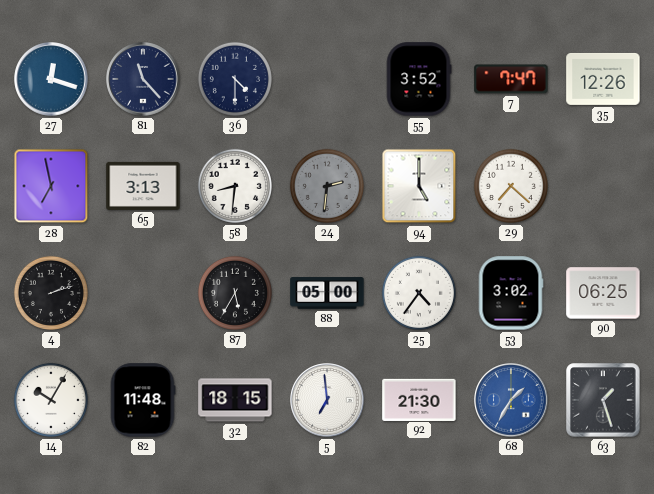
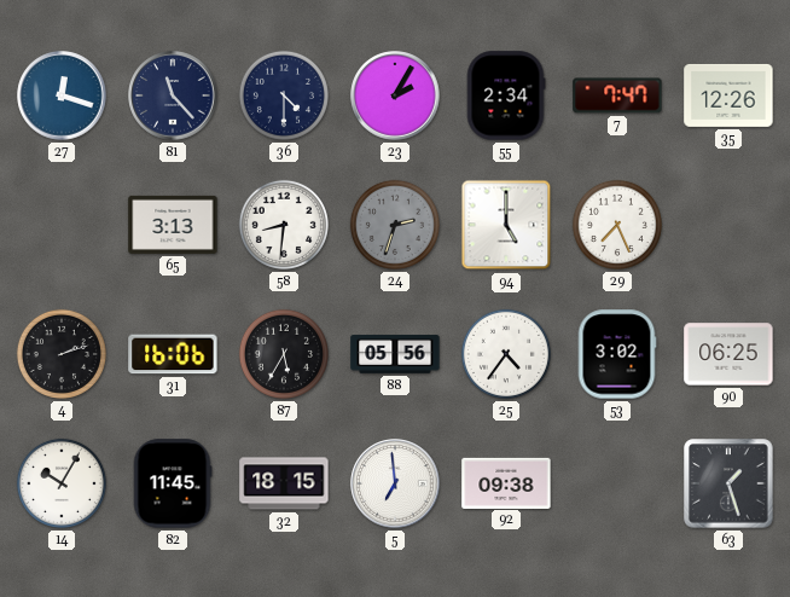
23: none -> 2:05
55: 3:52 -> 2:34
28: 6:58 -> none
24: 2:31 -> 2:33
29: 7:22 -> 7:26
31: none -> 16:06
88: 05:00 -> 05:56
82: 11:48 -> 11:45
92: 21:30 -> 09:38
68: 1:35 -> none
